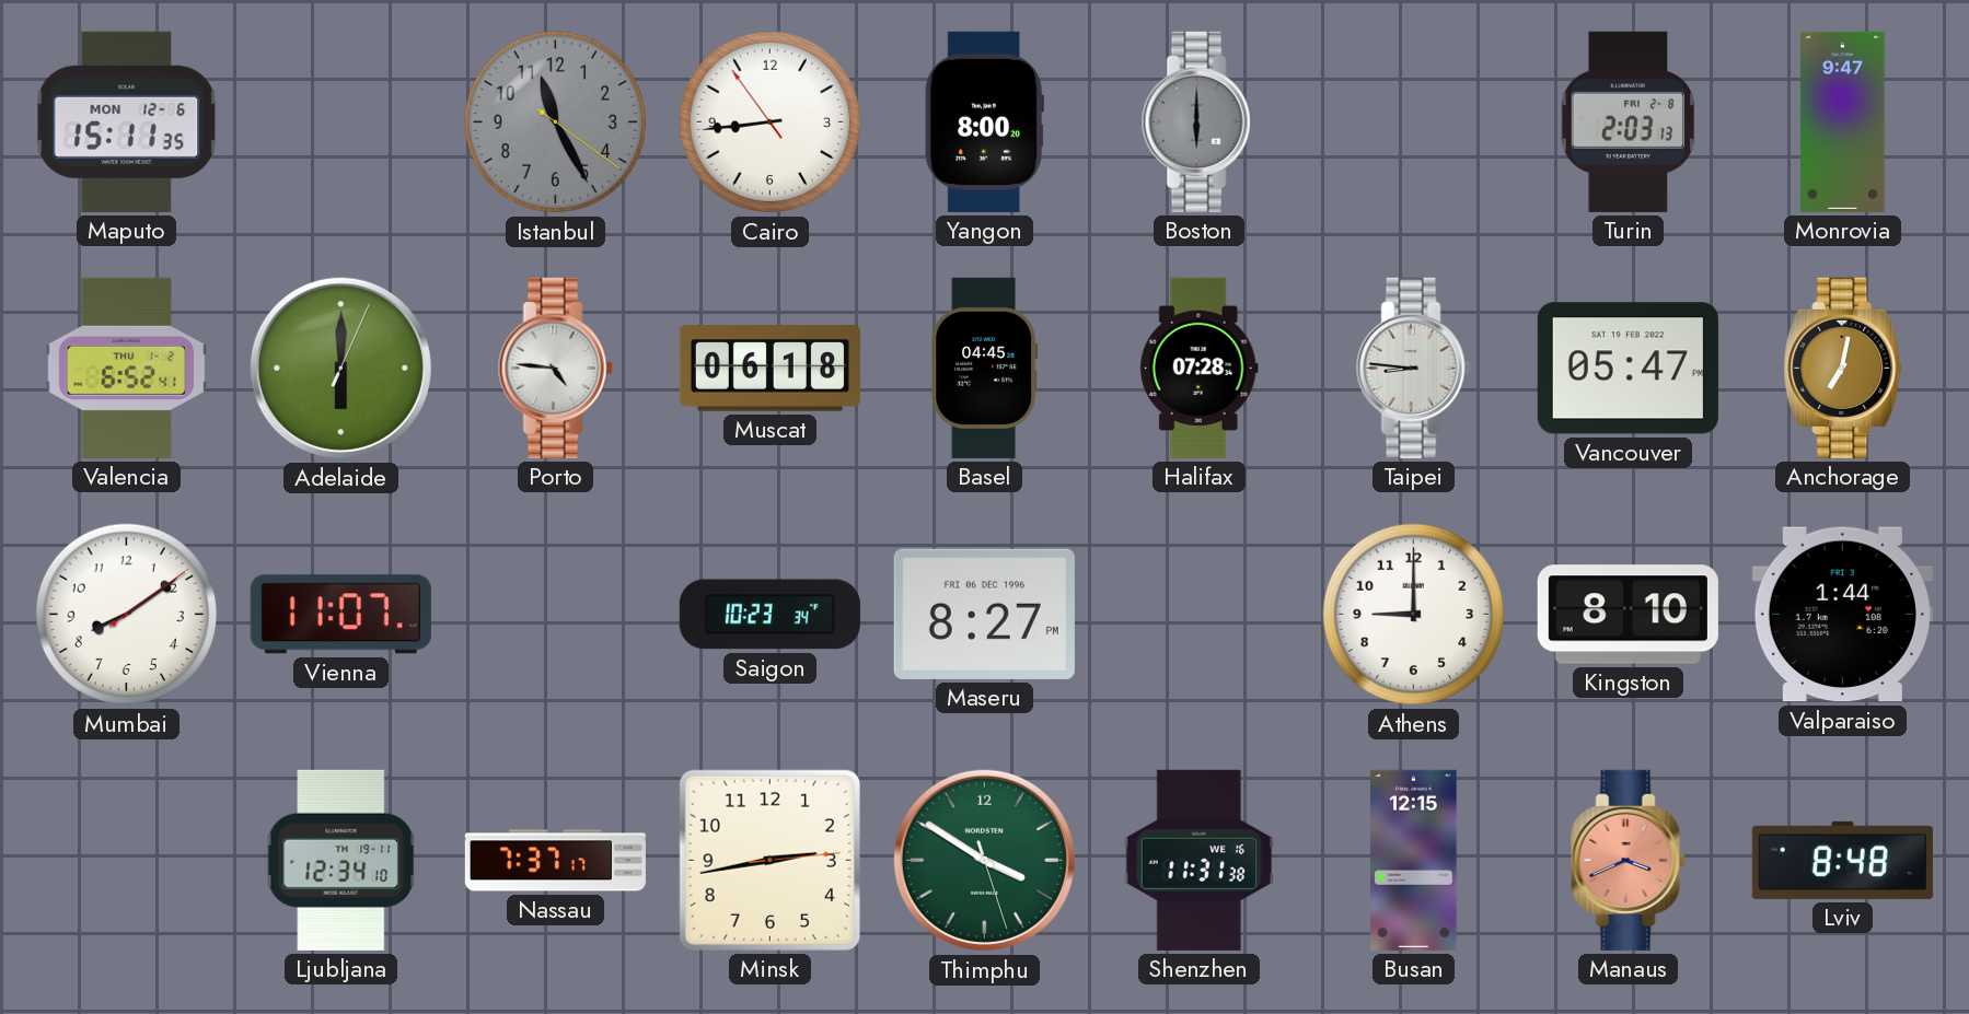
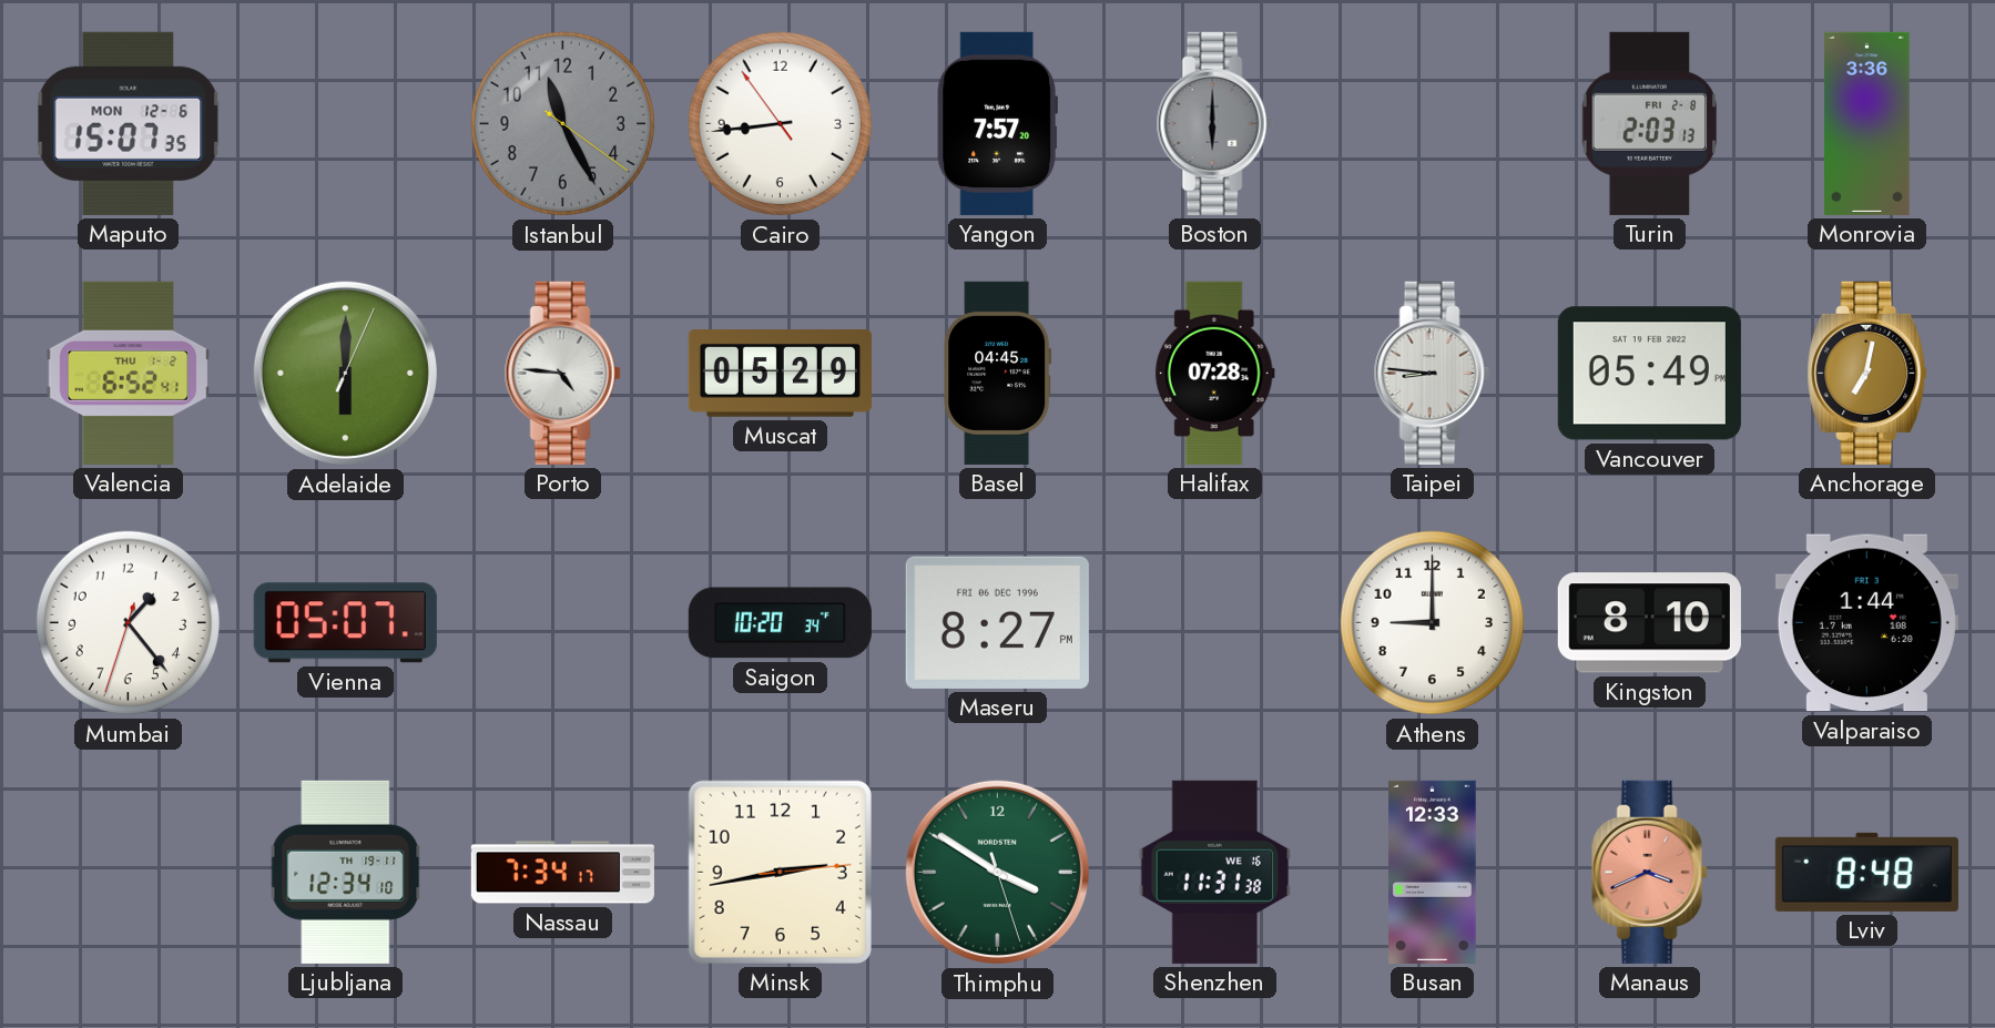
Maputo: 15:11 -> 15:07
Yangon: 8:00 -> 7:57
Monrovia: 9:47 -> 3:36
Muscat: 06:18 -> 05:29
Vancouver: 05:47 -> 05:49
Mumbai: 8:09 -> 1:23
Vienna: 11:07 -> 05:07
Saigon: 10:23 -> 10:20
Nassau: 7:37 -> 7:34
Busan: 12:15 -> 12:33
